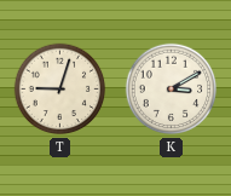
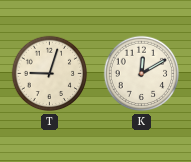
K: 3:10 -> 12:10
